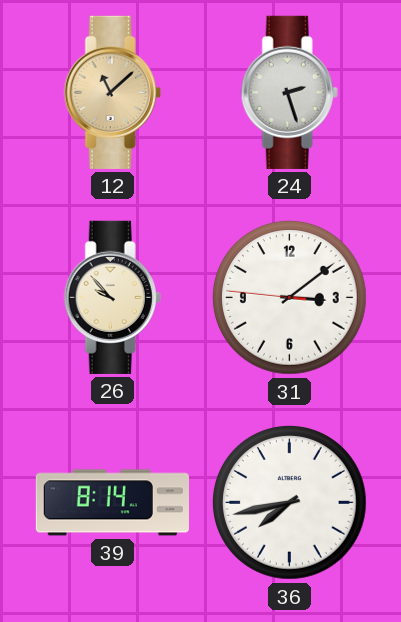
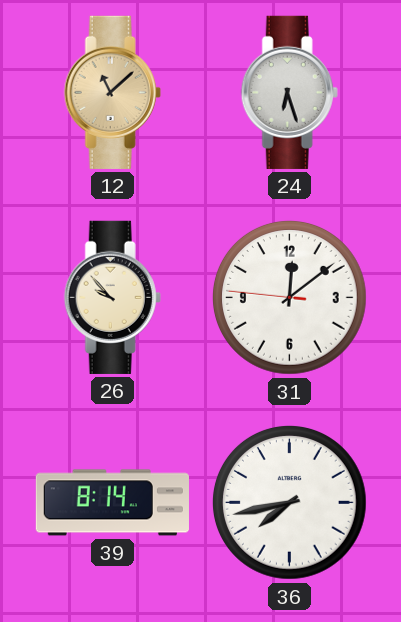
24: 2:27 -> 6:27
31: 3:08 -> 12:08
